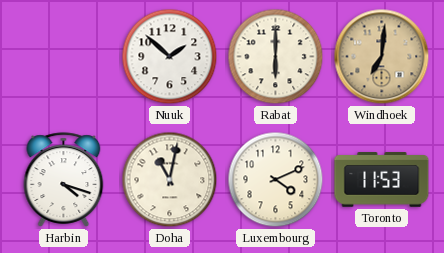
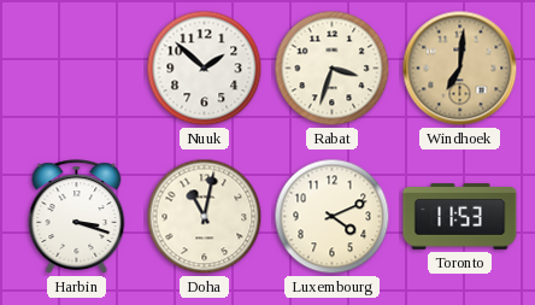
Rabat: 6:00 -> 3:33
Harbin: 4:18 -> 3:18
